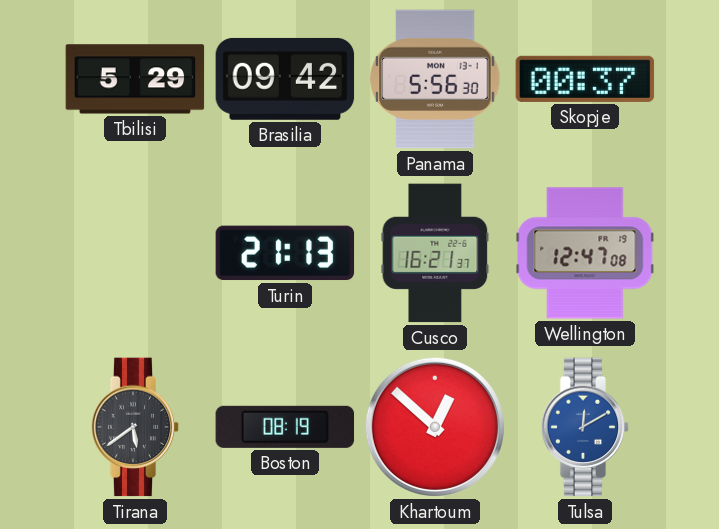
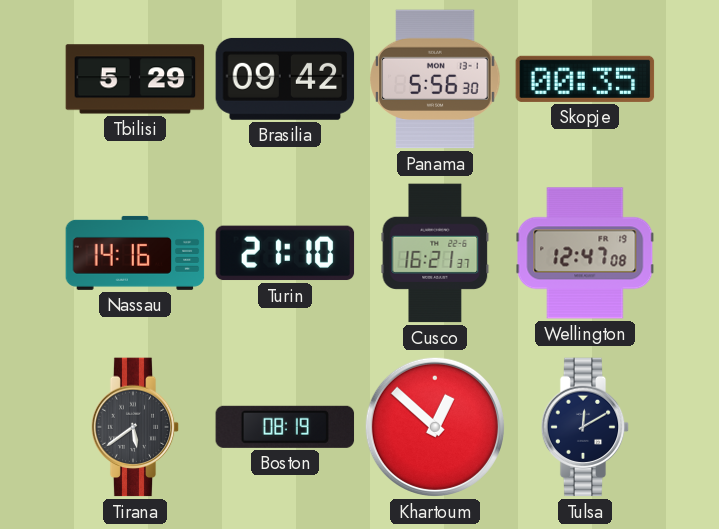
Skopje: 00:37 -> 00:35
Nassau: none -> 14:16
Turin: 21:13 -> 21:10
Tulsa dial: blue -> navy
